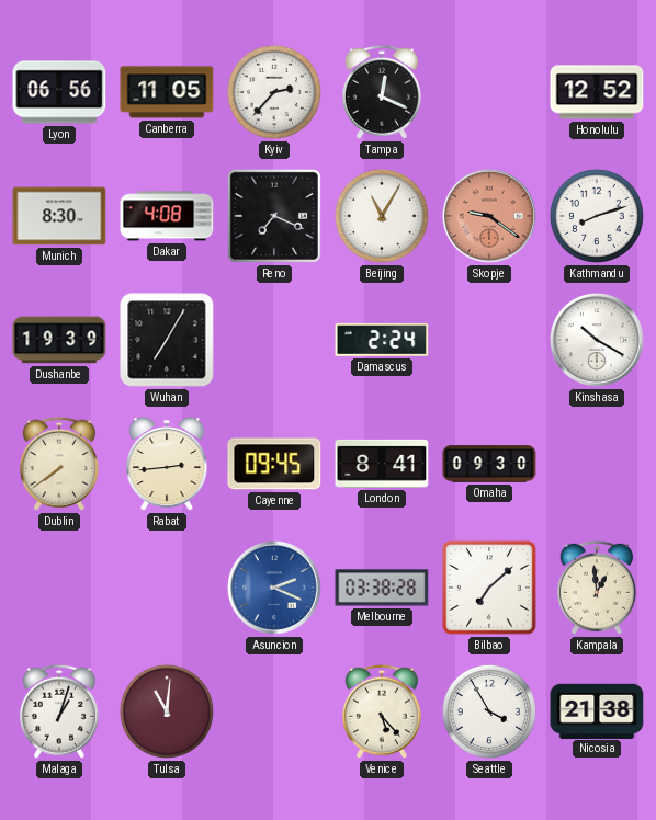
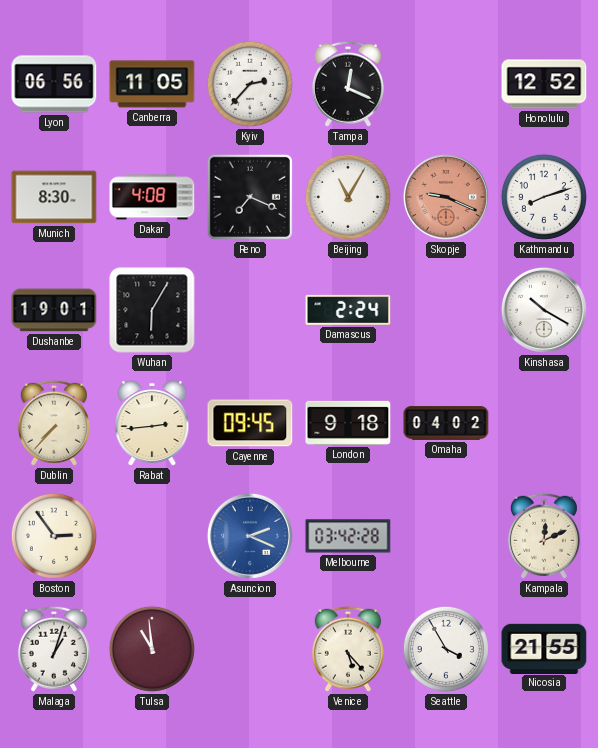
Skopje: 9:21 -> 9:19
Dushanbe: 19:39 -> 19:01
Wuhan: 7:05 -> 6:05
Dublin: 7:39 -> 7:37
London: 8:41 -> 9:18
Omaha: 09:30 -> 04:02
Boston: none -> 2:54
Melbourne: 03:38 -> 03:42
Bilbao: 7:08 -> none
Kampala: 12:59 -> 12:11
Tulsa: 11:01 -> 10:59
Nicosia: 21:38 -> 21:55
